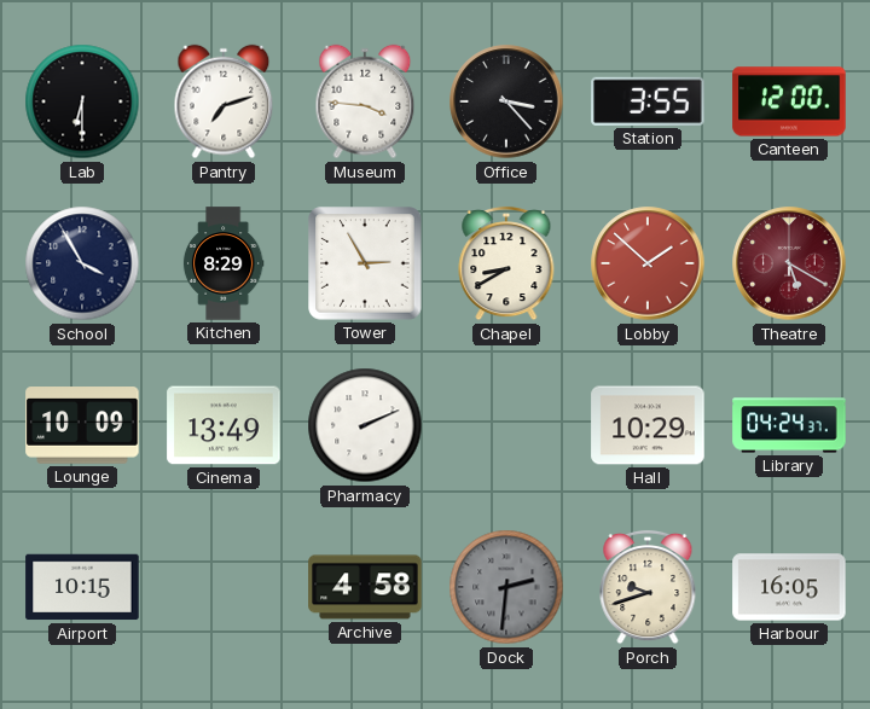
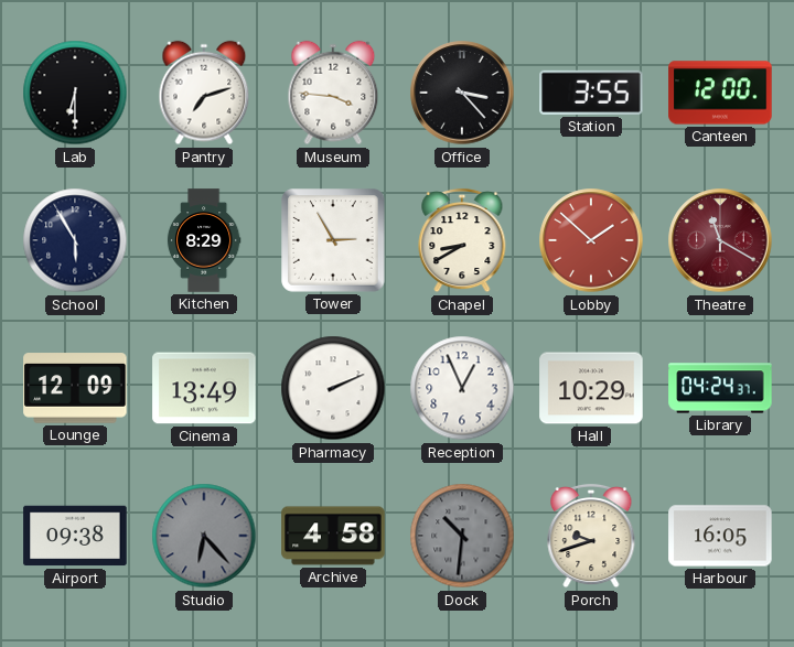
School: 3:55 -> 5:55
Theatre: 5:20 -> 11:20
Lounge: 10:09 -> 12:09
Reception: none -> 12:56
Airport: 10:15 -> 09:38
Studio: none -> 6:23
Dock: 2:31 -> 10:31
